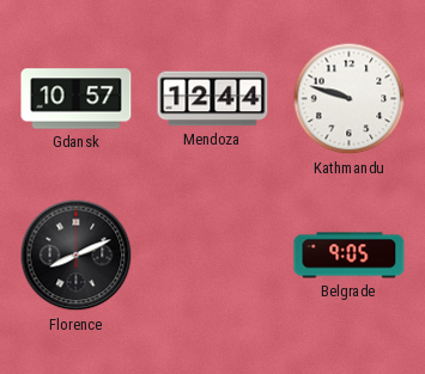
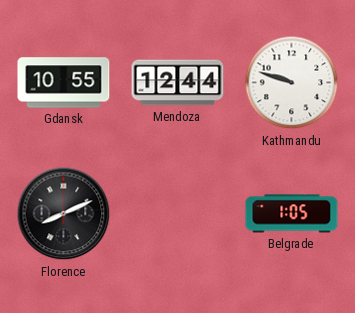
Gdansk: 10:57 -> 10:55
Belgrade: 9:05 -> 1:05
